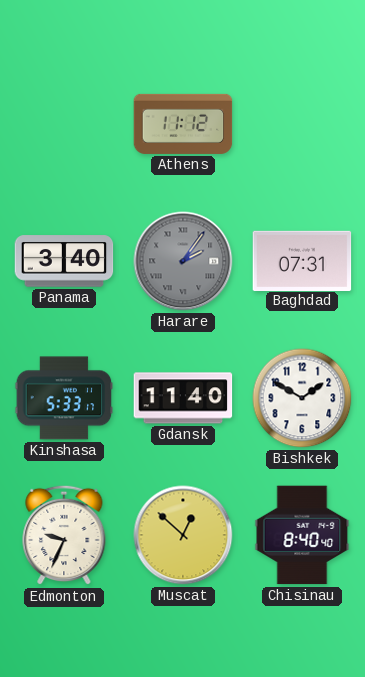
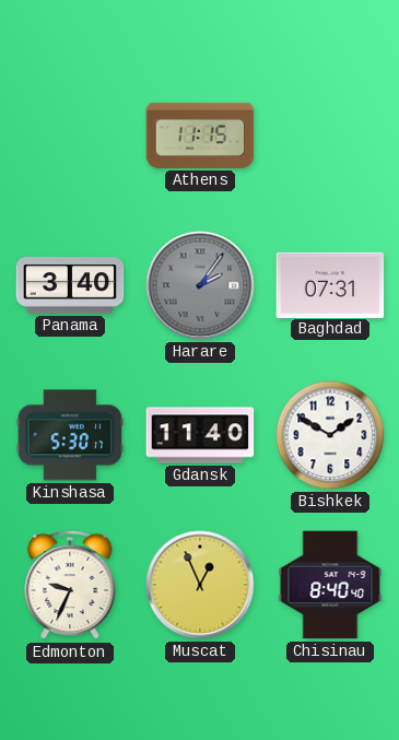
Athens: 11:12 -> 11:15
Kinshasa: 5:33 -> 5:30
Muscat: 12:52 -> 12:56
